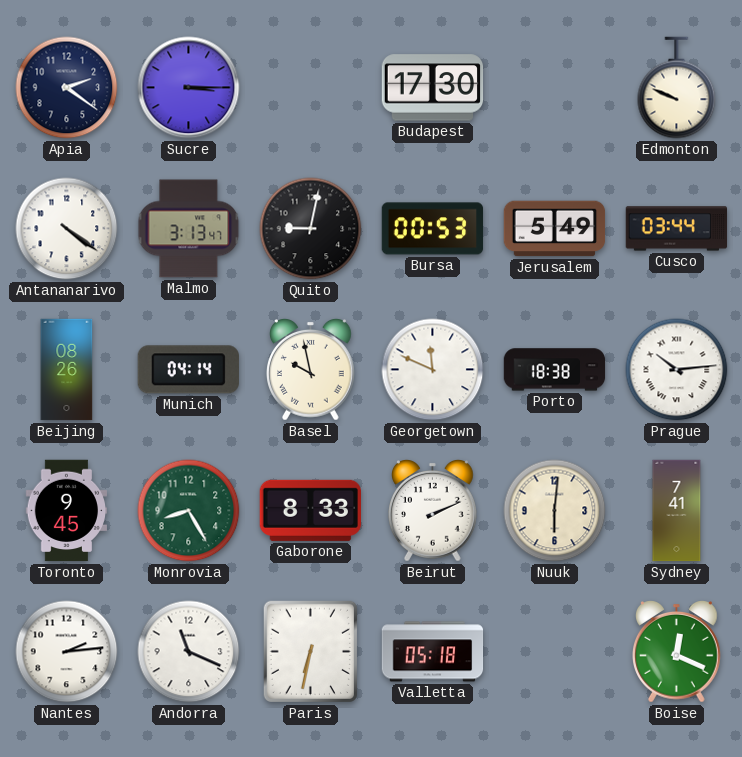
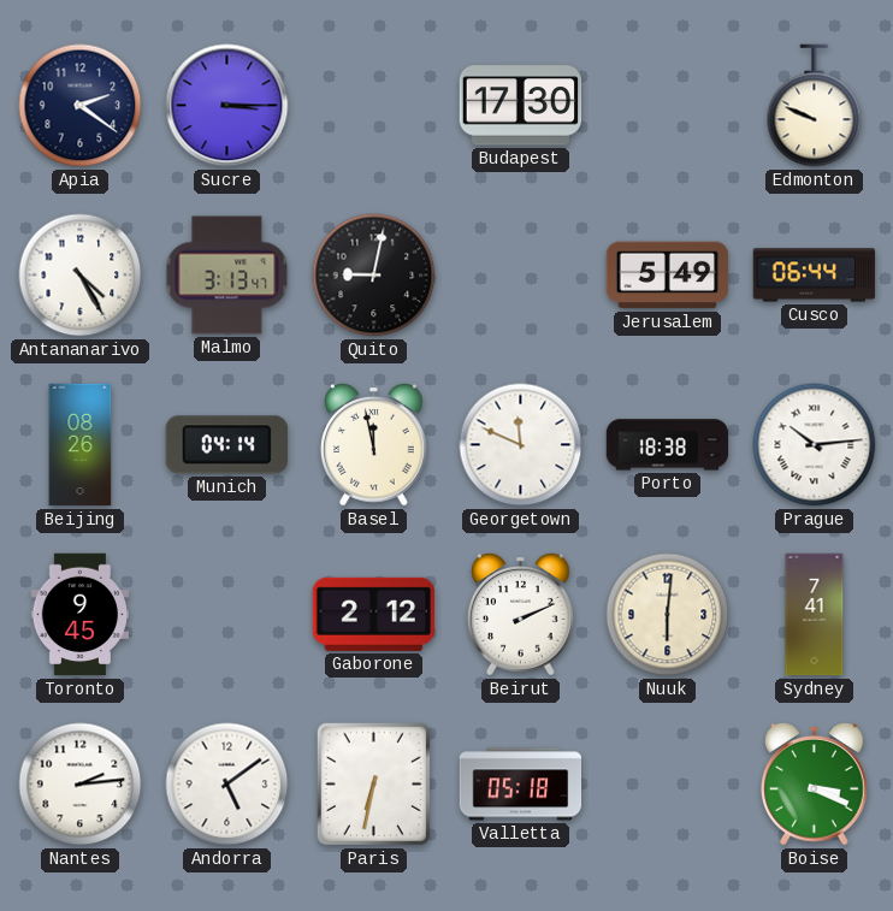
Antananarivo: 4:21 -> 4:25
Bursa: 00:53 -> none
Cusco: 03:44 -> 06:44
Basel: 9:58 -> 11:58
Monrovia: 8:25 -> none
Gaborone: 8:33 -> 2:12
Andorra: 11:19 -> 5:09
Boise: 12:19 -> 3:19
